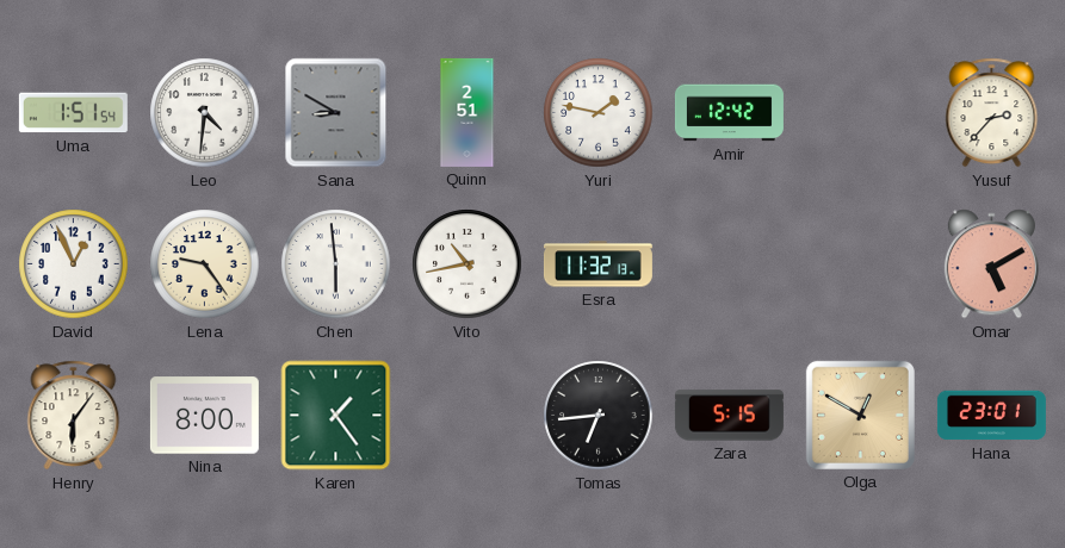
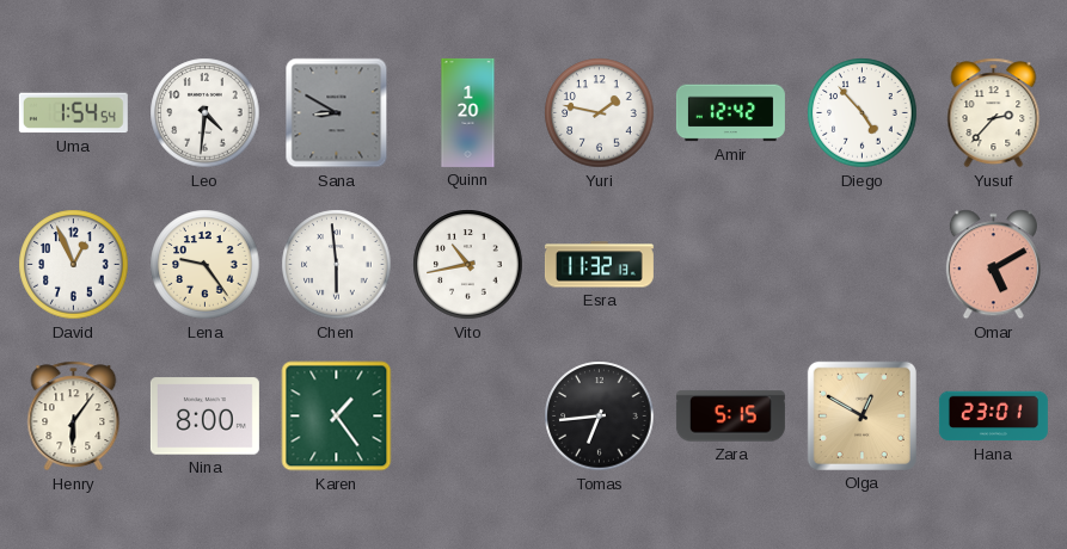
Uma: 1:51 -> 1:54
Quinn: 2:51 -> 1:20
Diego: none -> 4:53
